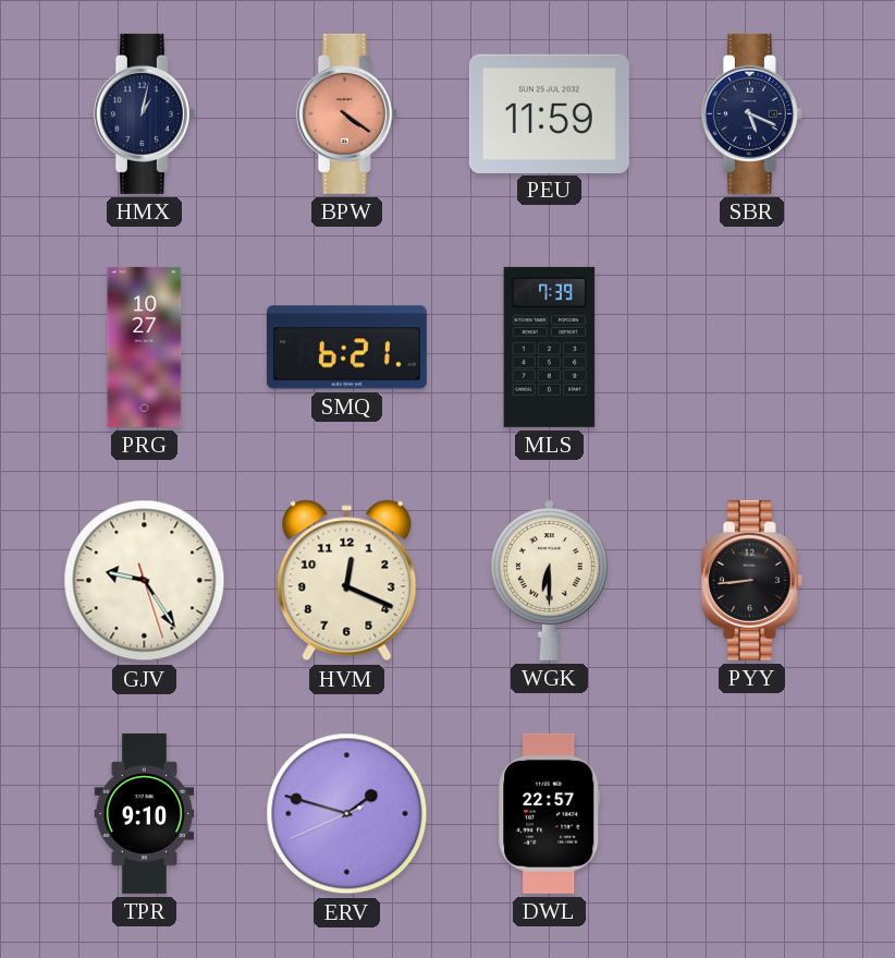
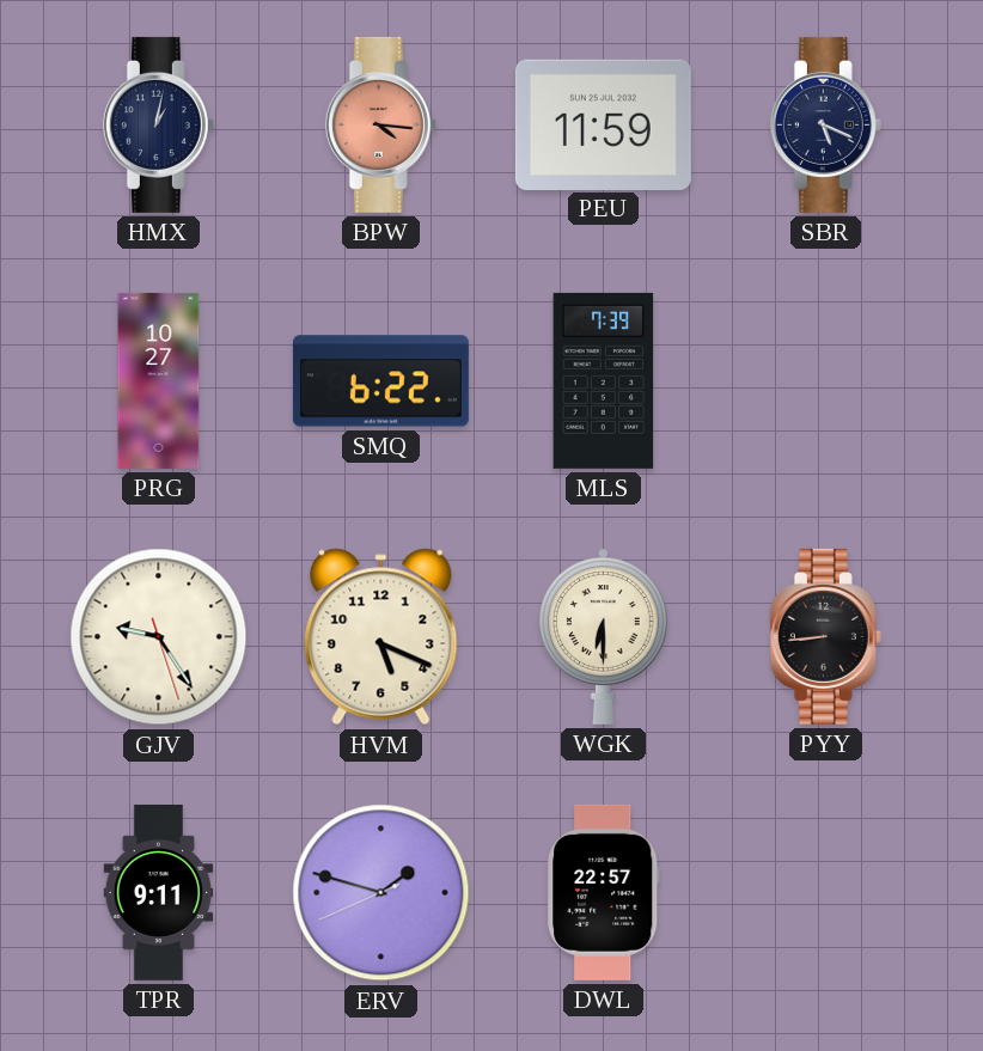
BPW: 4:21 -> 4:16
SMQ: 6:21 -> 6:22
HVM: 12:19 -> 5:19
TPR: 9:10 -> 9:11
